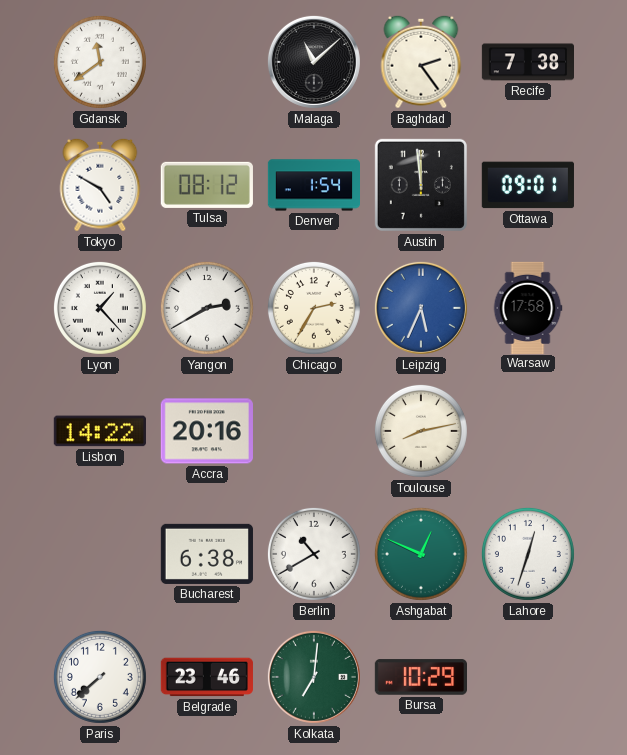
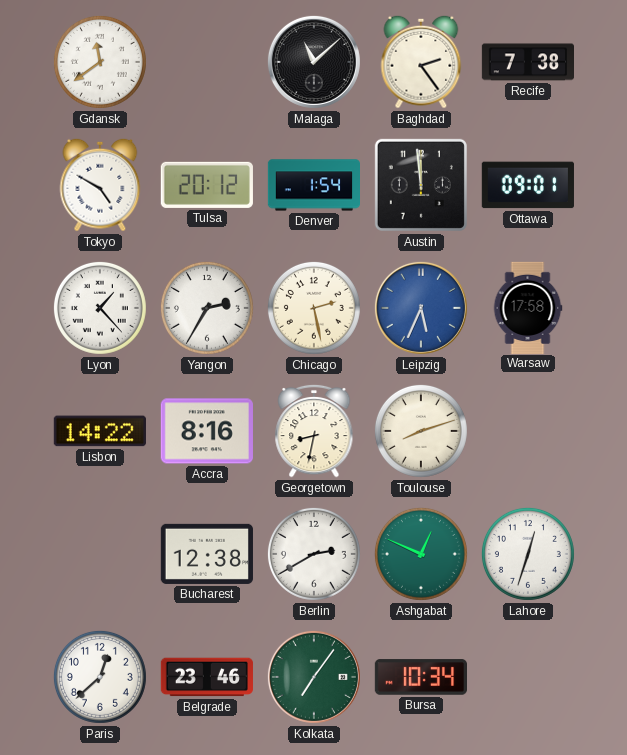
Tulsa: 08:12 -> 20:12
Yangon: 2:40 -> 2:35
Chicago: 2:35 -> 2:28
Accra: 20:16 -> 8:16
Georgetown: none -> 8:32
Toulouse: 8:13 -> 8:12
Bucharest: 6:38 -> 12:38
Berlin: 10:40 -> 2:40
Paris: 7:38 -> 12:38
Kolkata: 7:01 -> 7:06
Bursa: 10:29 -> 10:34
